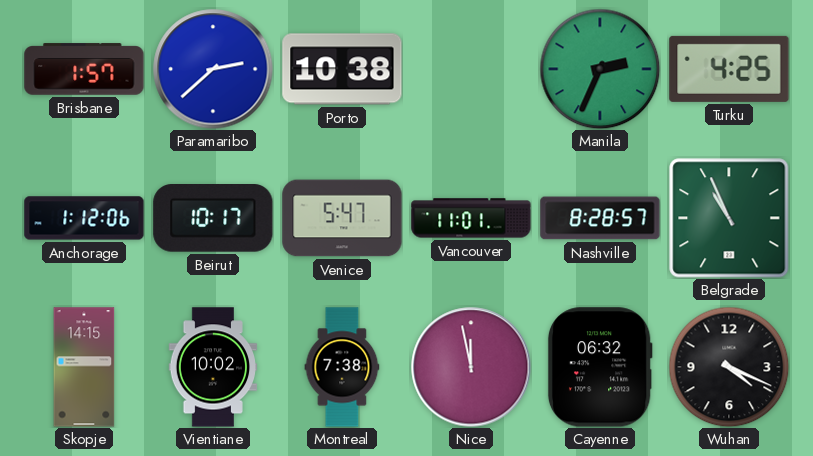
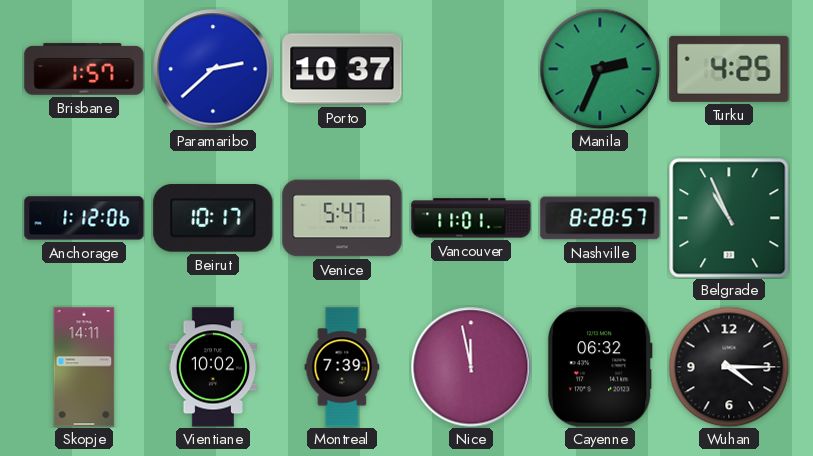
Porto: 10:38 -> 10:37
Skopje: 14:15 -> 14:11
Montreal: 7:38 -> 7:39
Wuhan: 4:19 -> 4:15
